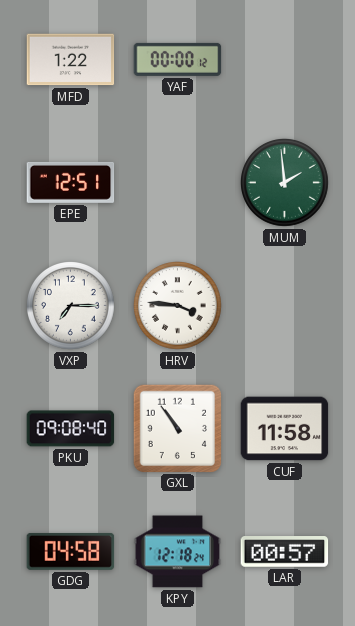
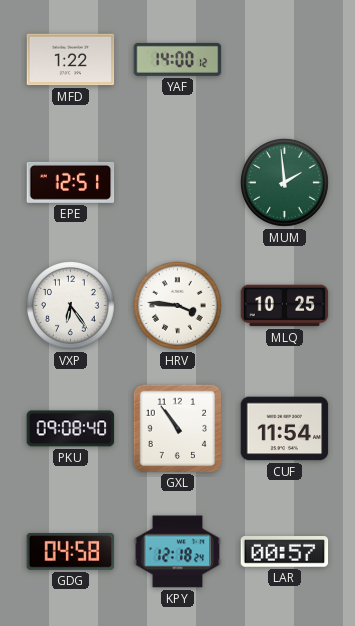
YAF: 00:00 -> 14:00
VXP: 7:15 -> 6:24
MLQ: none -> 10:25
CUF: 11:58 -> 11:54
